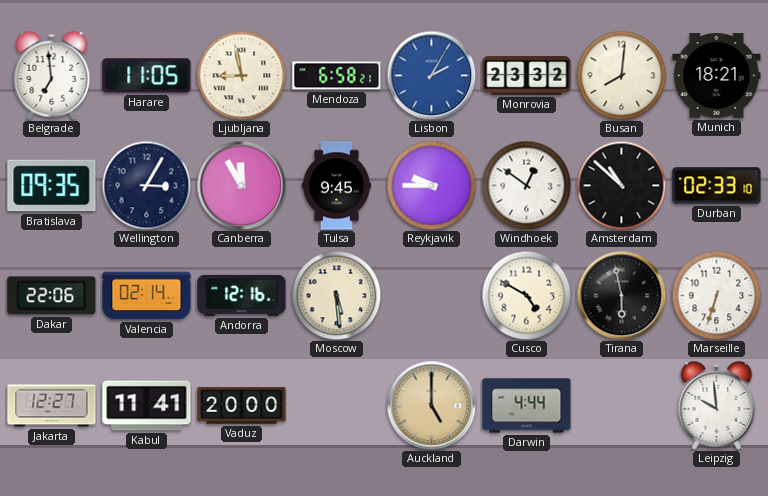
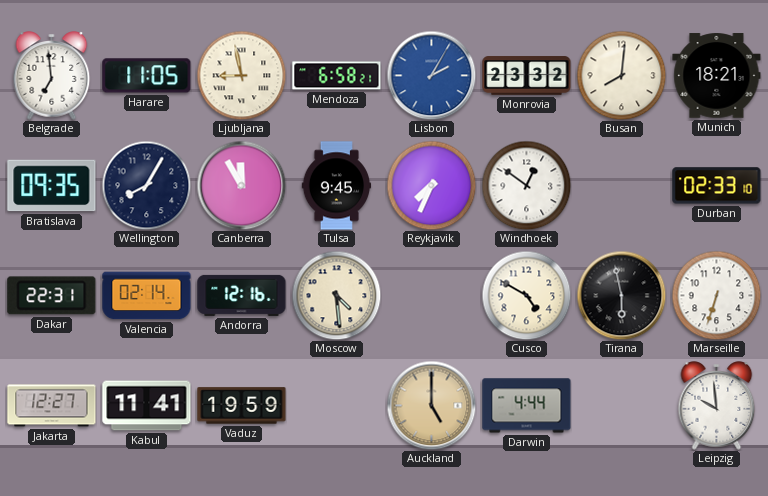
Wellington: 3:05 -> 8:05
Reykjavik: 9:45 -> 7:34
Amsterdam: 10:52 -> none
Dakar: 22:06 -> 22:31
Moscow: 5:29 -> 4:29
Vaduz: 20:00 -> 19:59
